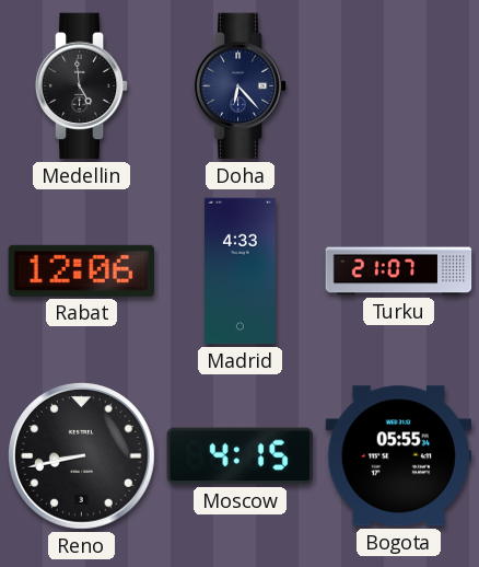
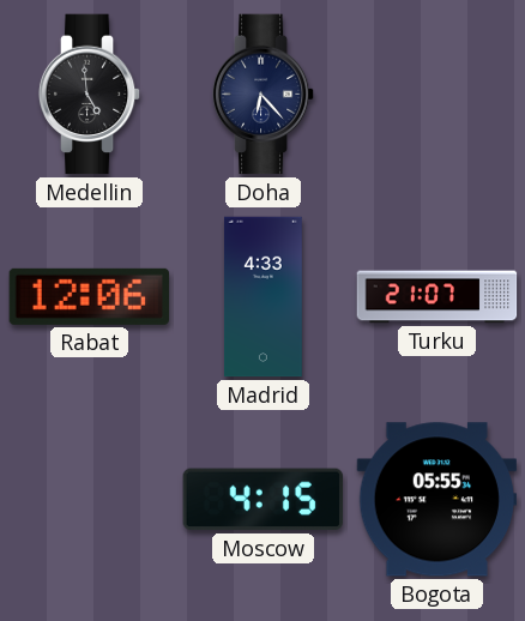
Reno: 8:43 -> none
